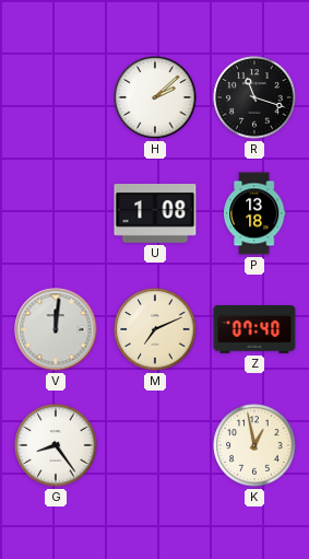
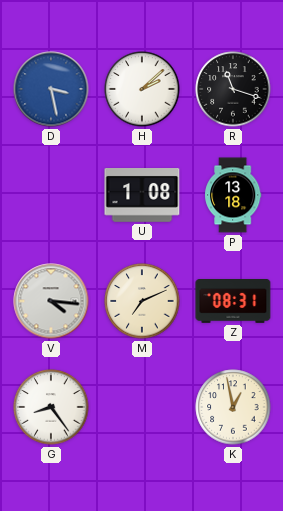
D: none -> 3:28
V: 12:01 -> 4:16
Z: 07:40 -> 08:31
